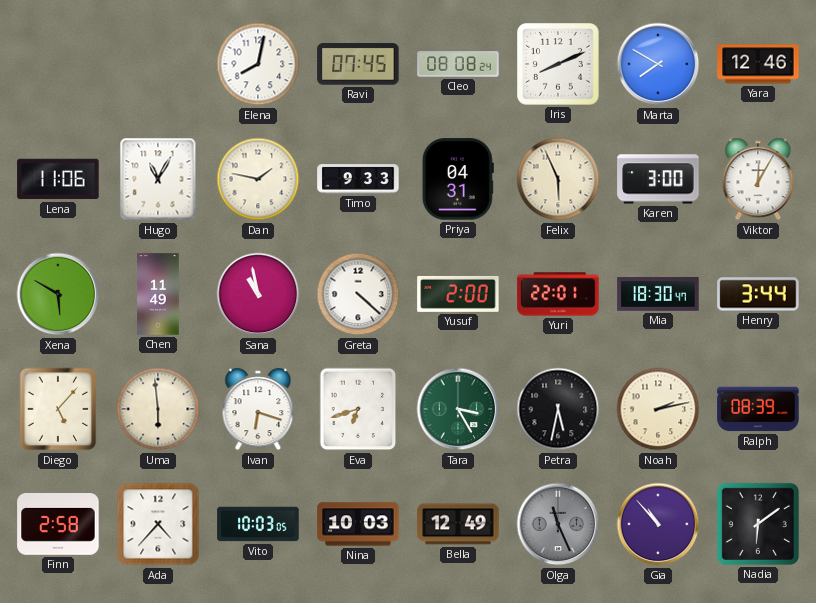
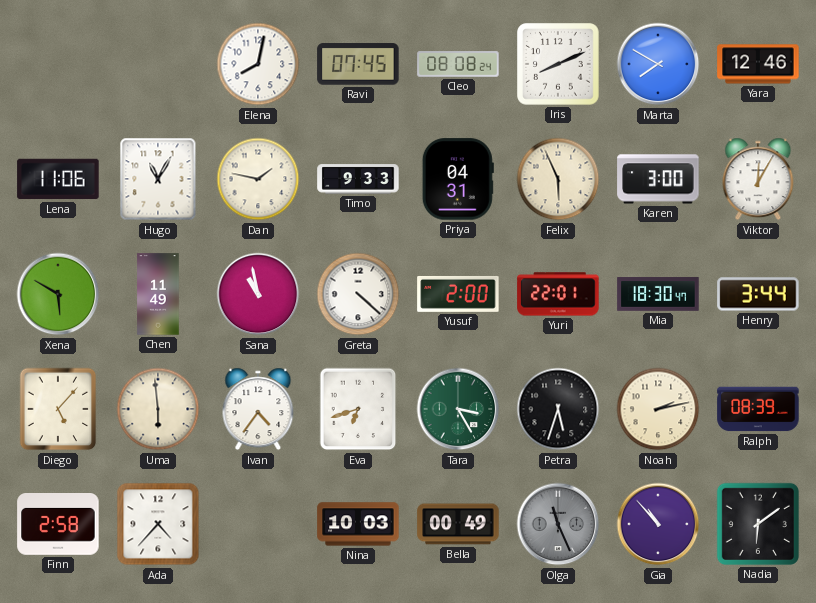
Ivan: 6:18 -> 4:36
Petra: 5:32 -> 5:33
Vito: 10:03 -> none
Bella: 12:49 -> 00:49
